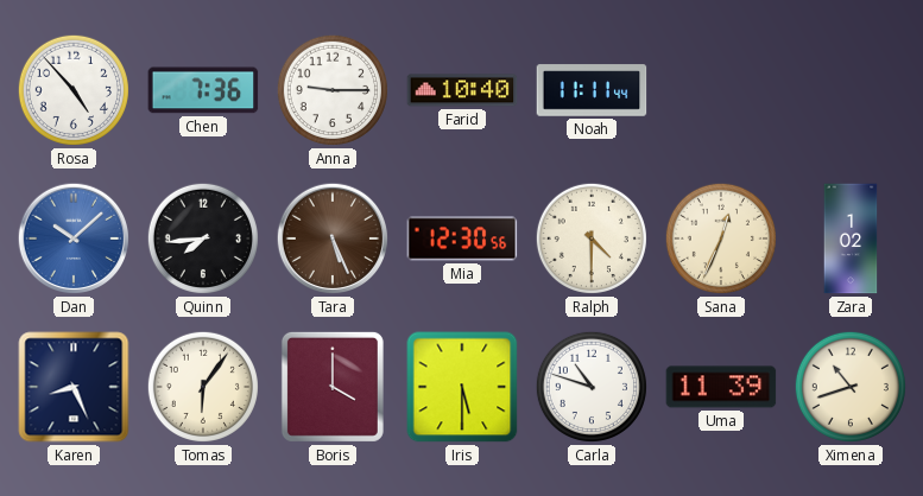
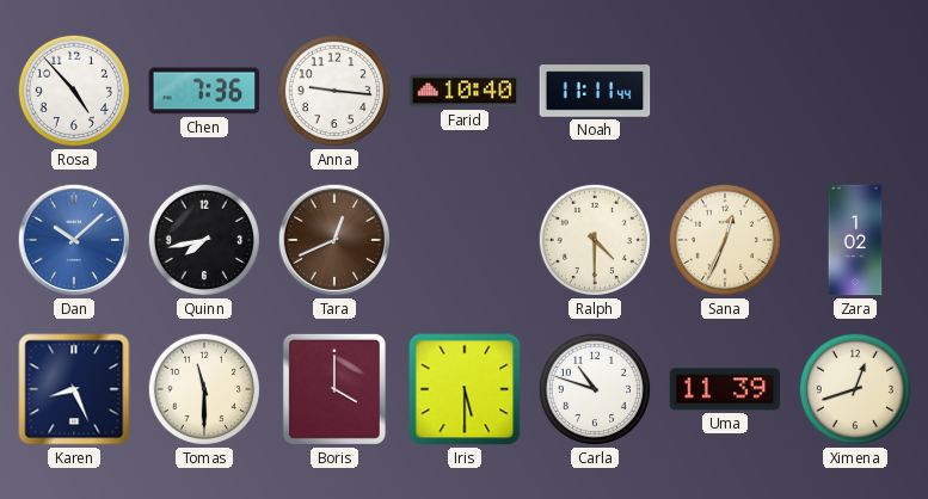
Anna: 9:15 -> 9:16
Quinn: 7:44 -> 7:43
Tara: 5:26 -> 12:41
Mia: 12:30 -> none
Tomas: 6:06 -> 11:30
Ximena: 10:42 -> 12:42
